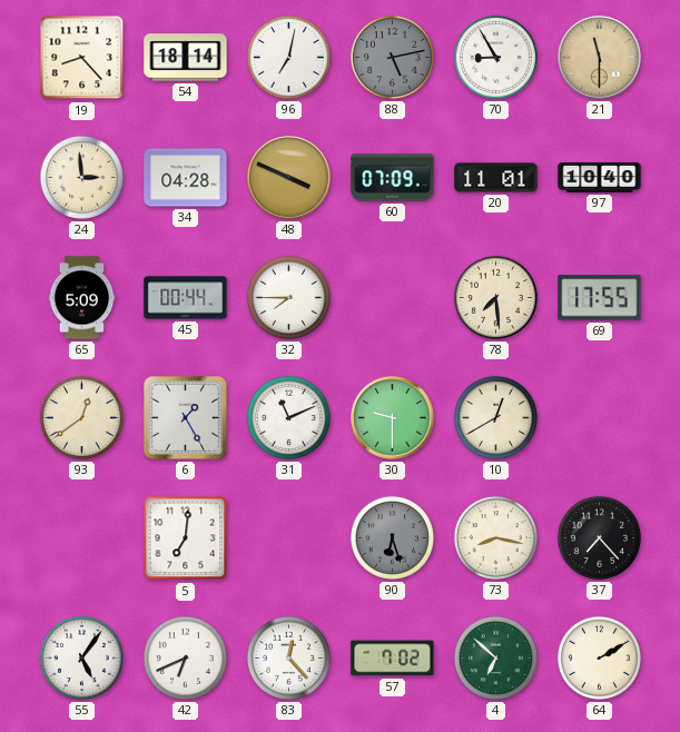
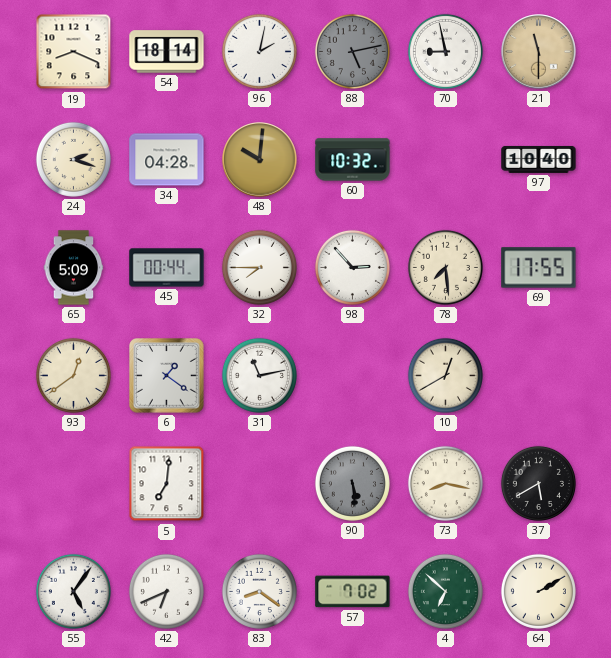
19: 8:23 -> 8:19
96: 7:02 -> 2:02
70: 8:55 -> 8:58
24: 2:59 -> 2:18
48: 3:49 -> 10:01
60: 07:09 -> 10:32
20: 11:01 -> none
98: none -> 2:53
6: 1:25 -> 1:21
31: 11:11 -> 11:13
30: 9:30 -> none
90: 6:27 -> 5:29
37: 7:23 -> 5:40
83: 12:23 -> 8:21
